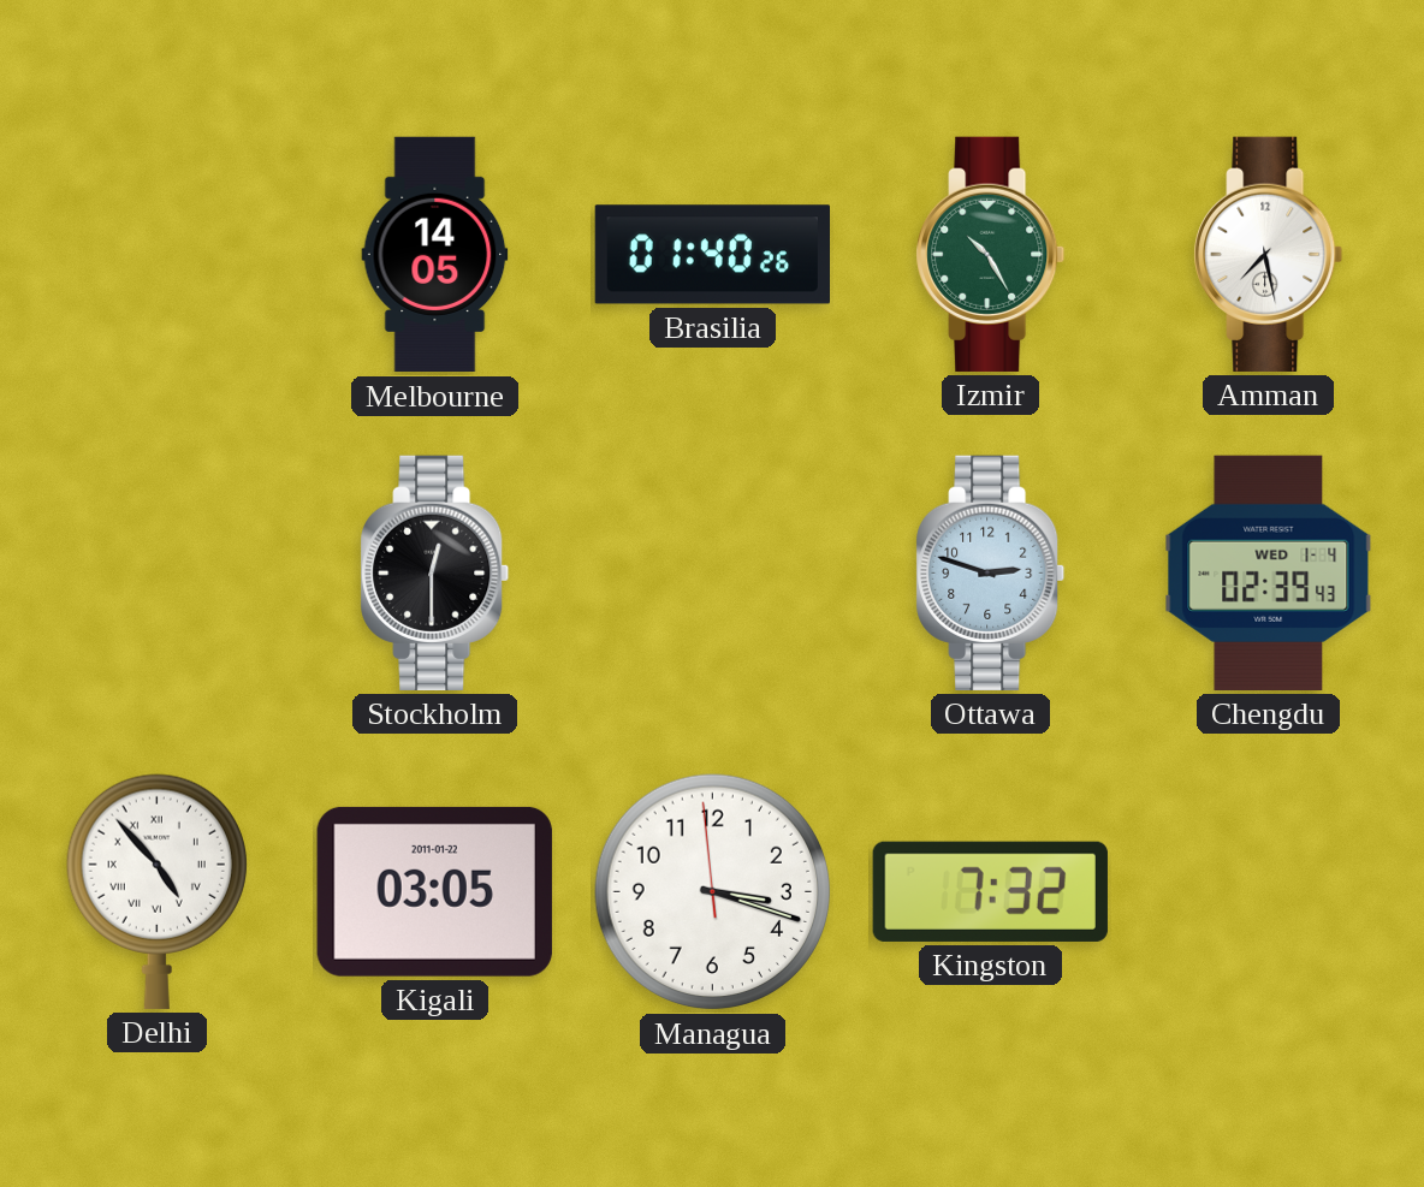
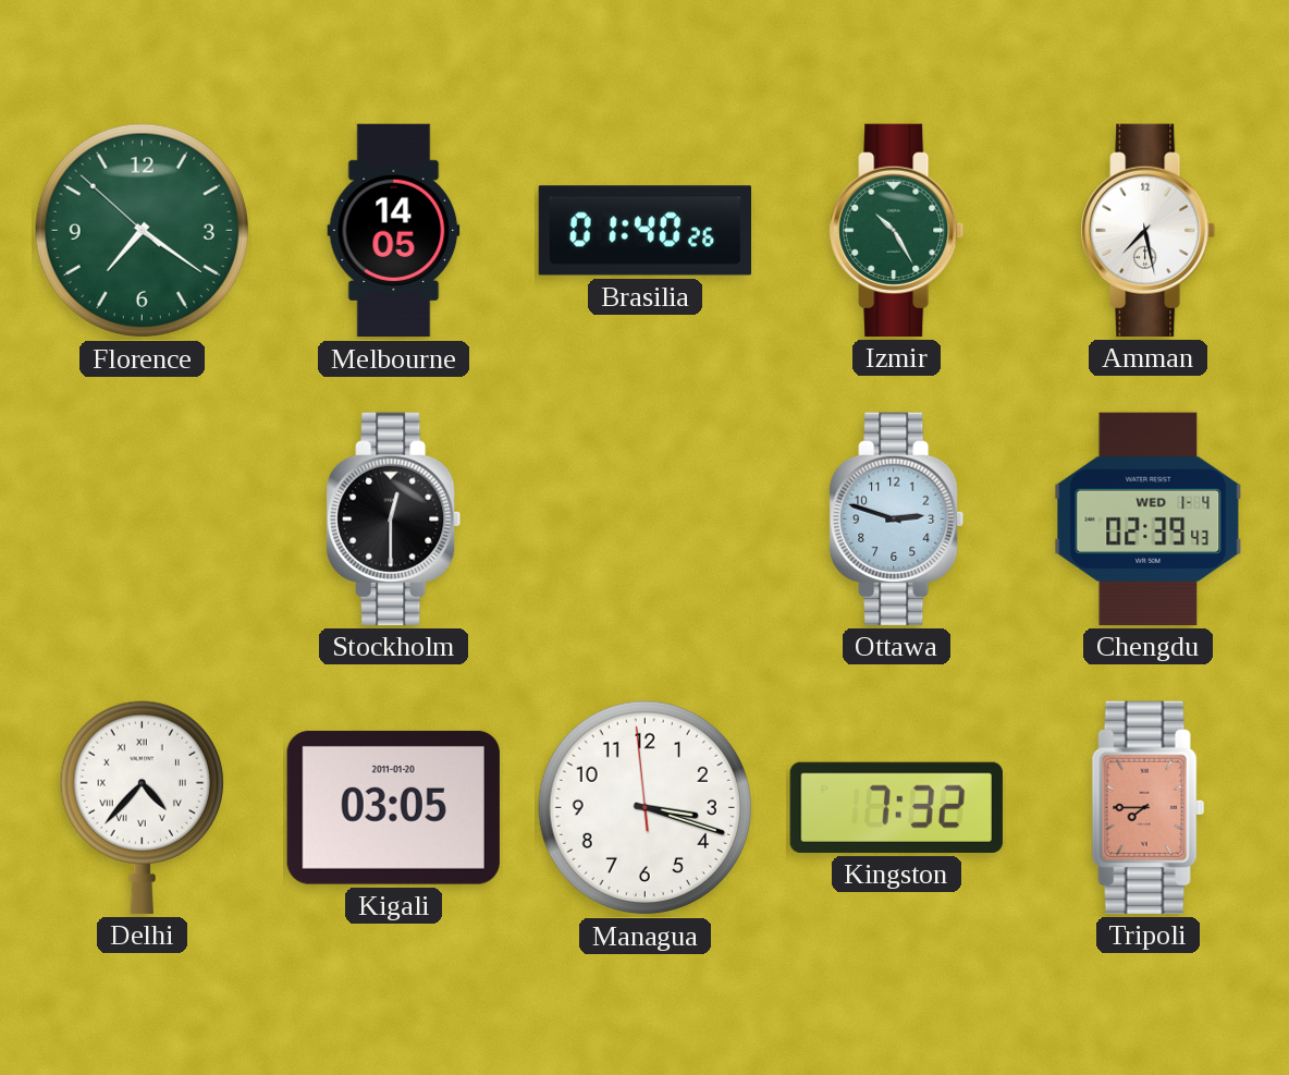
Florence: none -> 7:20
Delhi: 4:53 -> 4:37
Kigali date: 2011-01-22 -> 2011-01-20
Tripoli: none -> 7:45
